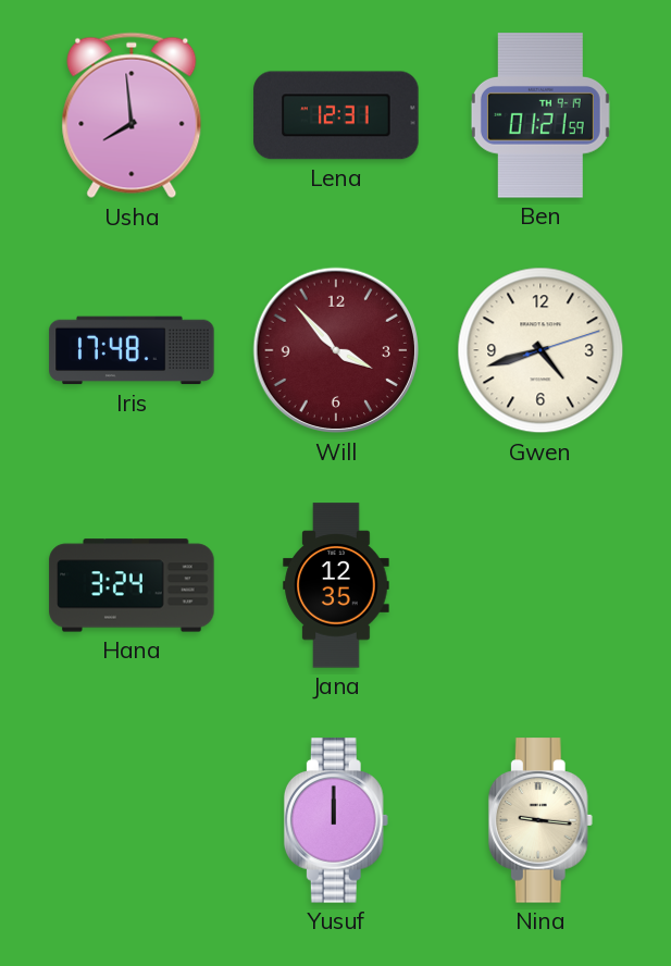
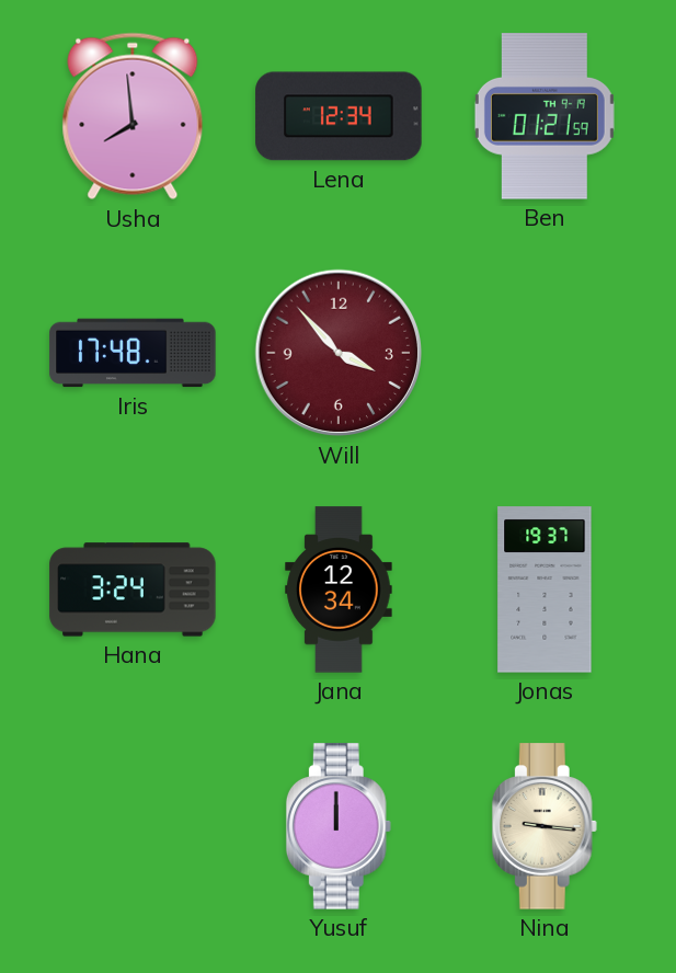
Lena: 12:31 -> 12:34
Gwen: 4:42 -> none
Jana: 12:35 -> 12:34
Jonas: none -> 19:37
